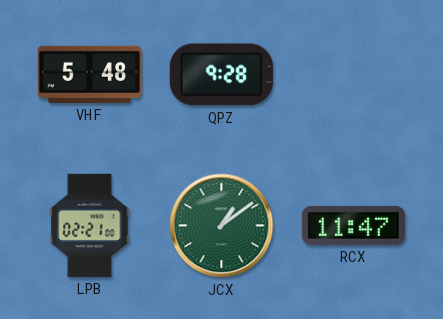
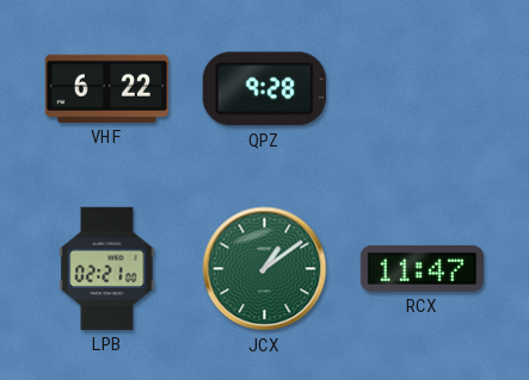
VHF: 5:48 -> 6:22
